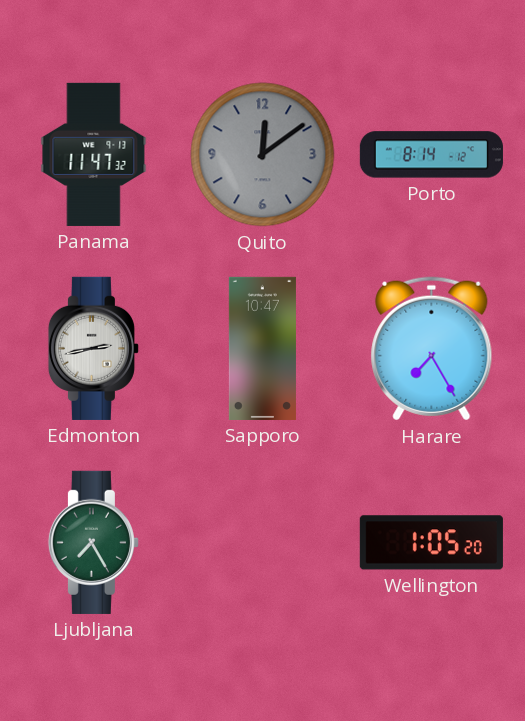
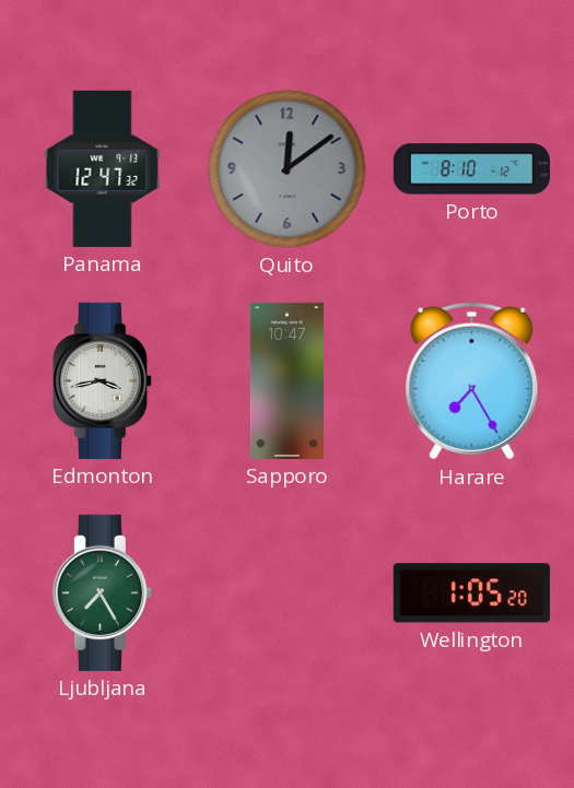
Panama: 11:47 -> 12:47
Porto: 8:14 -> 8:10
Edmonton: 2:43 -> 3:43
